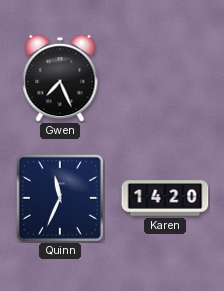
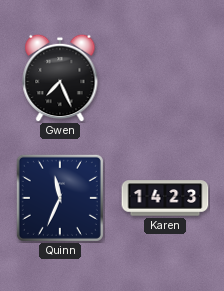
Karen: 14:20 -> 14:23
